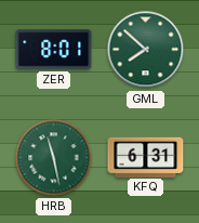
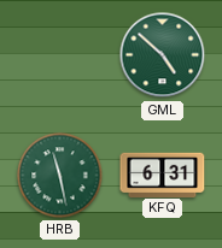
ZER: 8:01 -> none
GML: 7:52 -> 4:52
